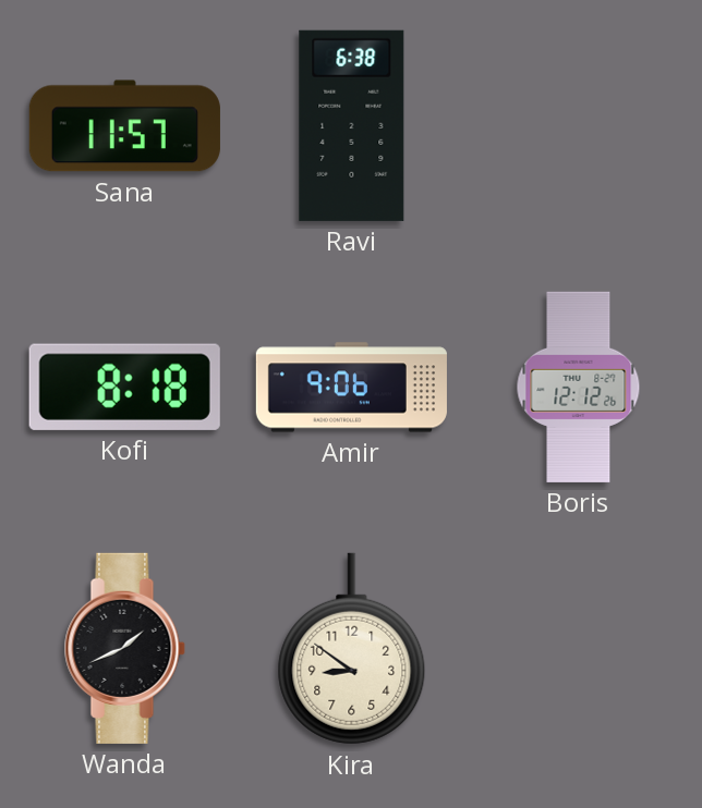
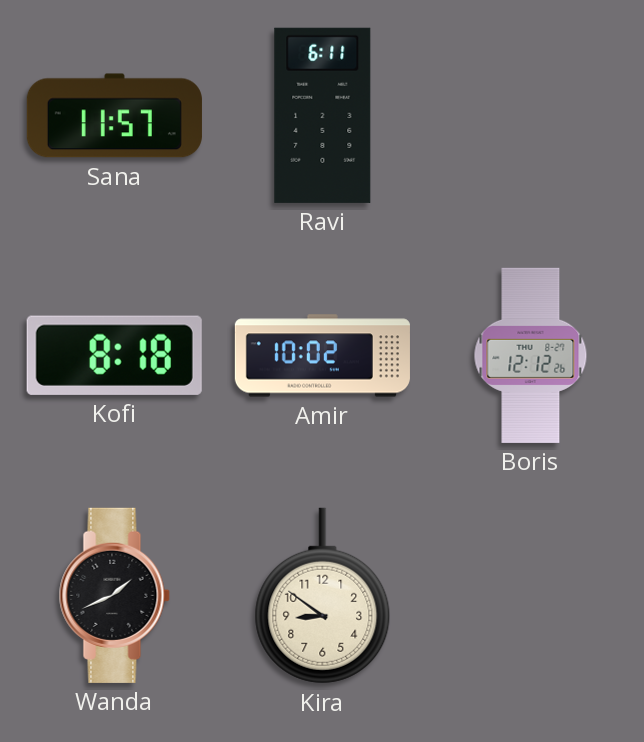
Ravi: 6:38 -> 6:11
Amir: 9:06 -> 10:02
